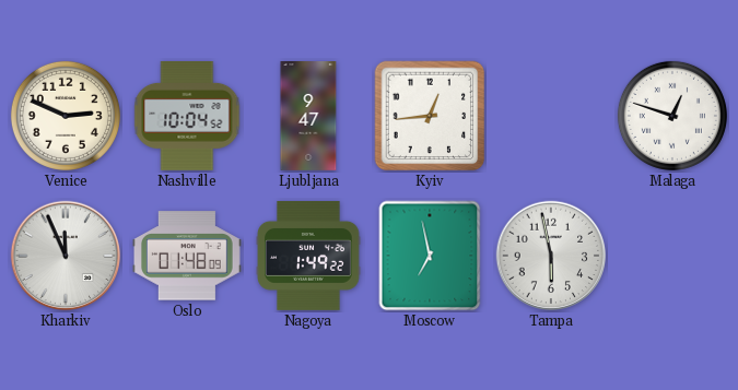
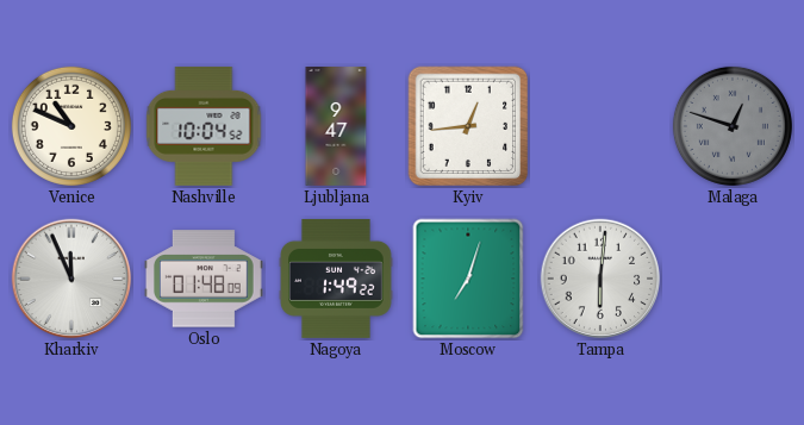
Venice: 2:49 -> 10:49
Malaga dial: white -> grey
Moscow: 6:58 -> 7:03
Tampa: 5:58 -> 6:01
